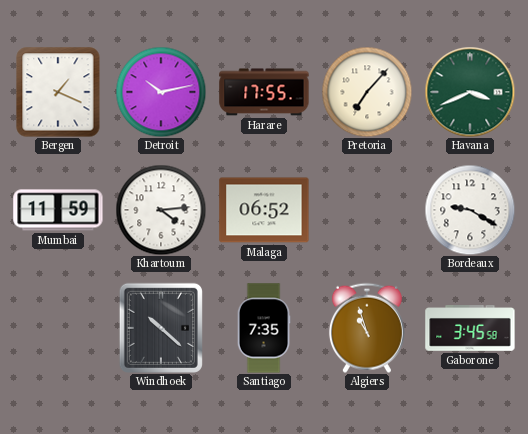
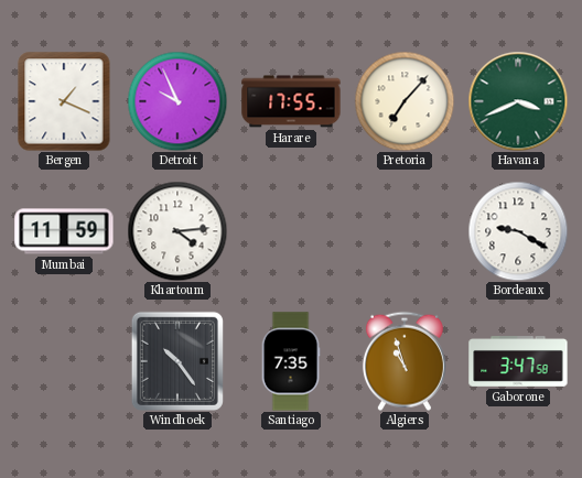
Detroit: 10:13 -> 9:56
Malaga: 06:52 -> none
Windhoek: 10:22 -> 10:24
Gaborone: 3:45 -> 3:47
